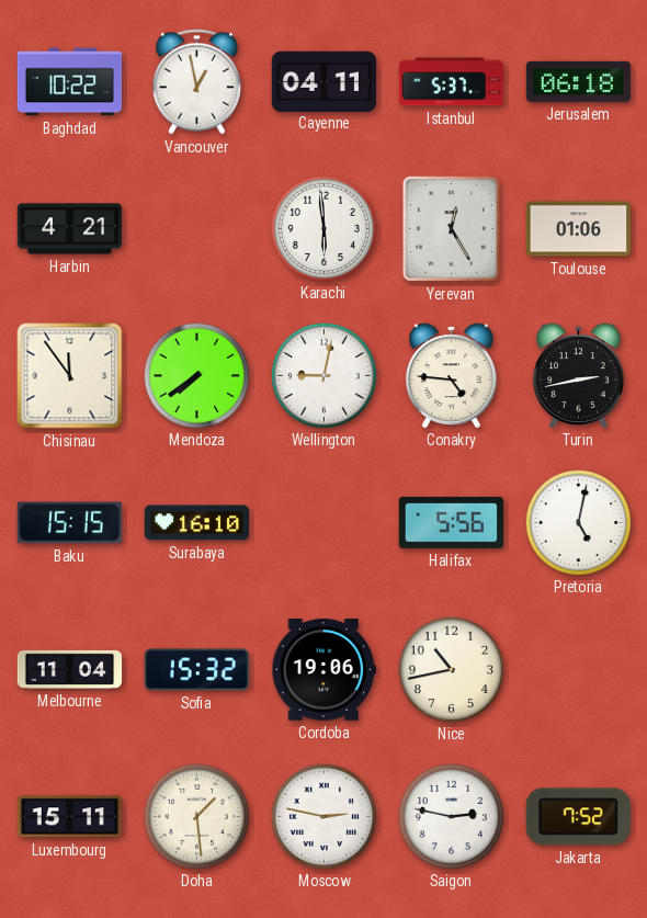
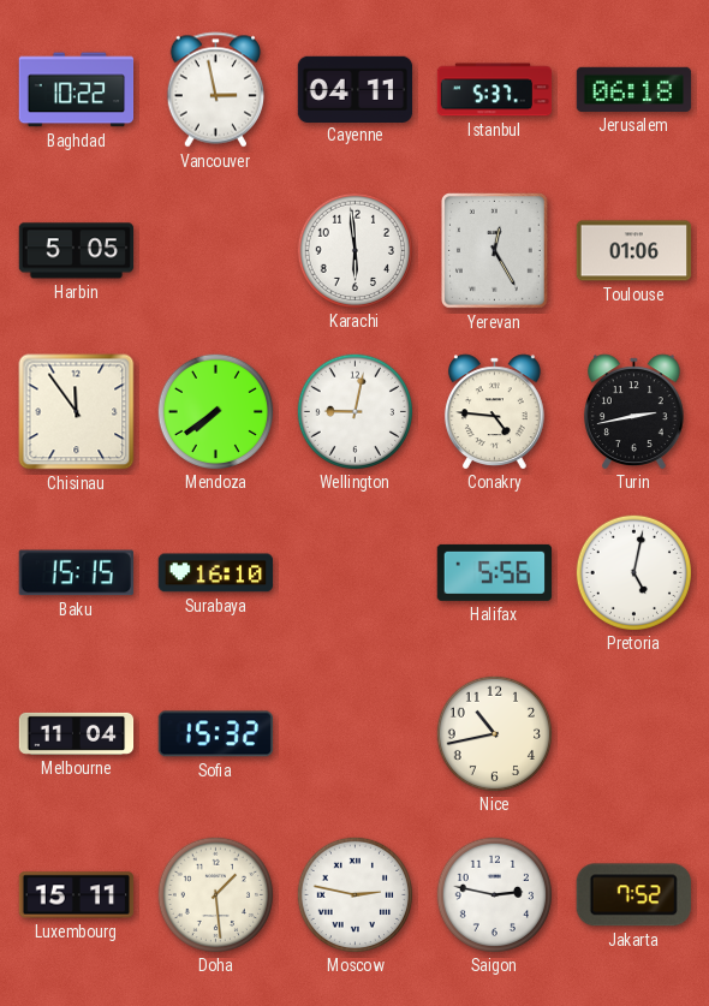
Vancouver: 12:58 -> 2:58
Harbin: 4:21 -> 5:05
Cordoba: 19:06 -> none
